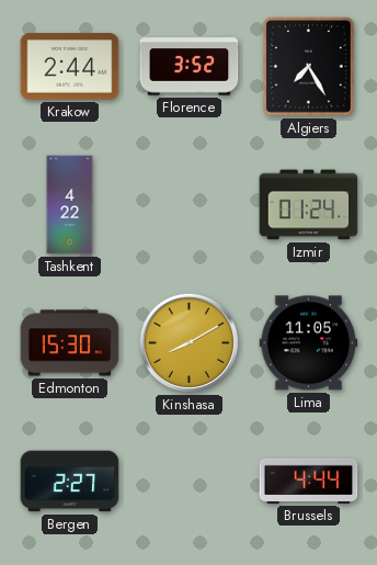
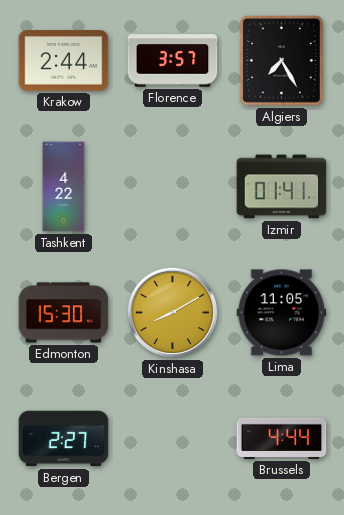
Florence: 3:52 -> 3:57
Izmir: 01:24 -> 01:41
